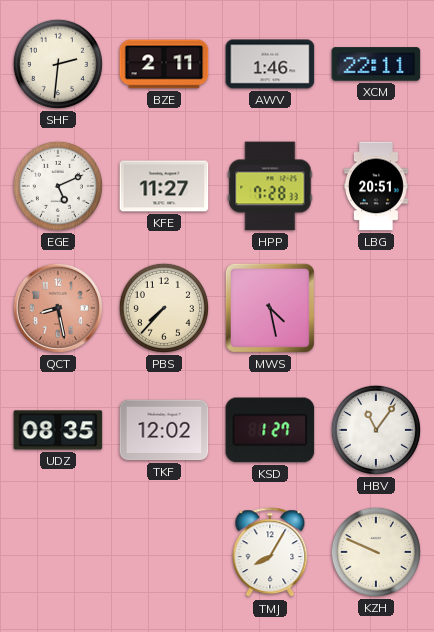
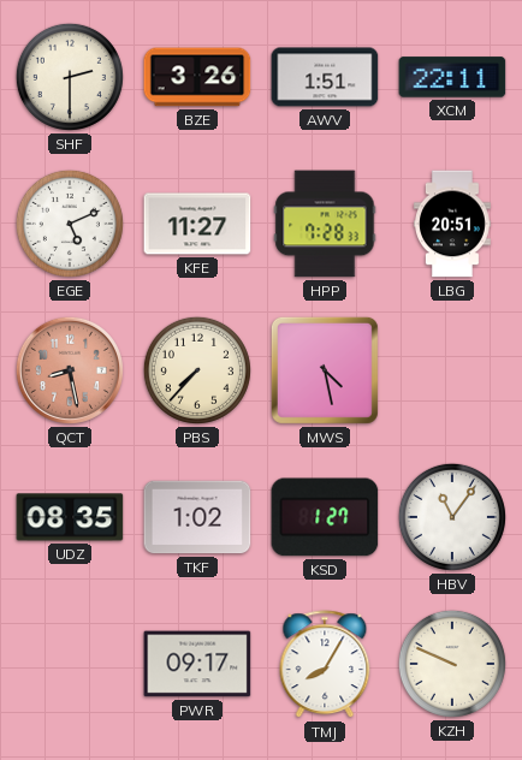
SHF: 2:31 -> 2:30
BZE: 2:11 -> 3:26
AWV: 1:46 -> 1:51
TKF: 12:02 -> 1:02
PWR: none -> 09:17
